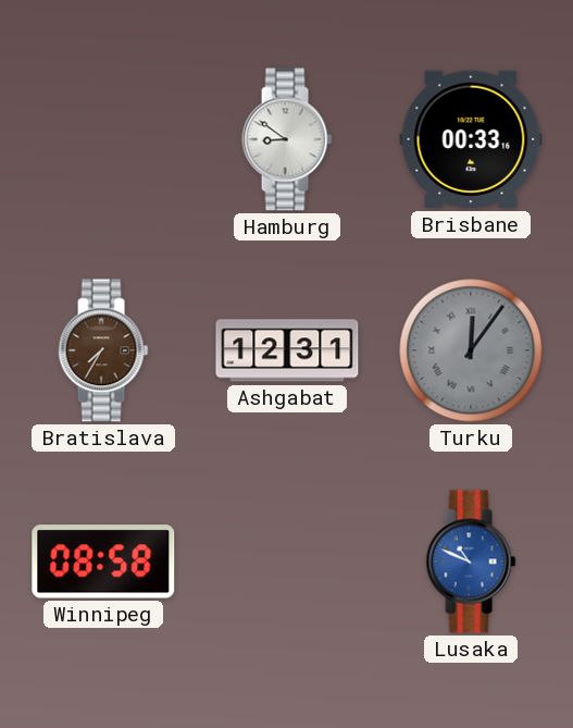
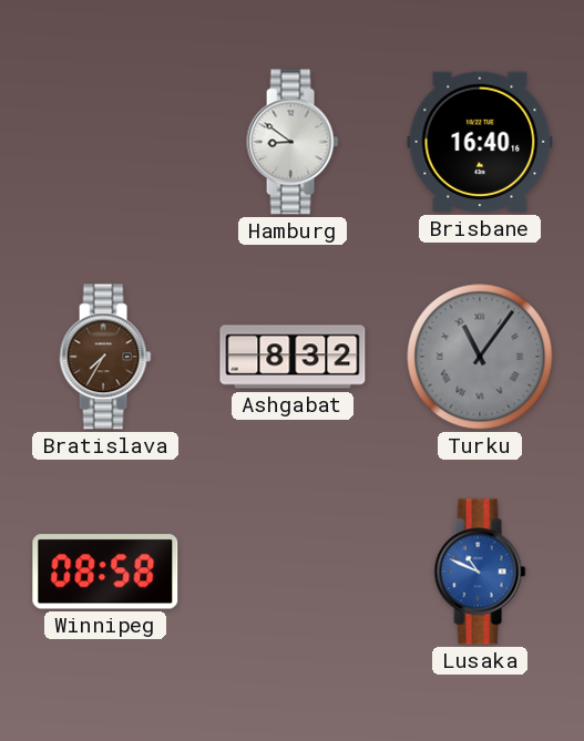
Brisbane: 00:33 -> 16:40
Ashgabat: 12:31 -> 8:32
Turku: 12:06 -> 11:06
